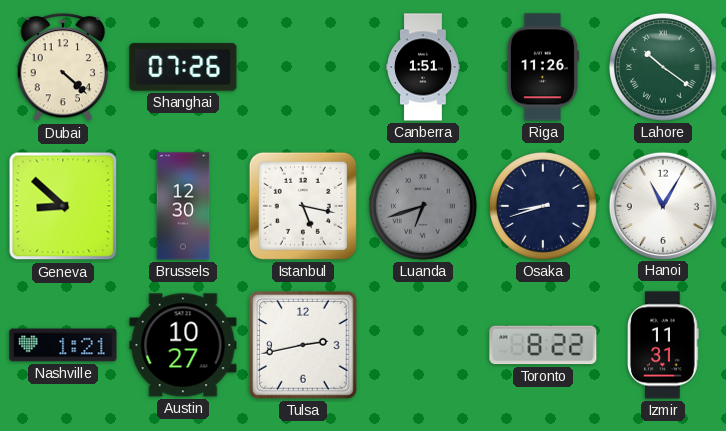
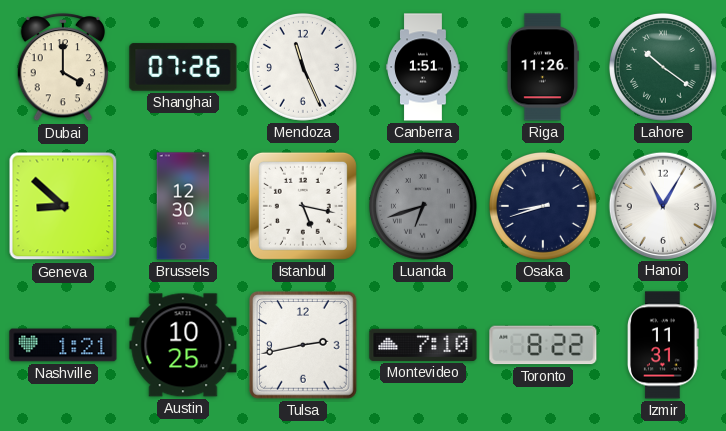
Dubai: 4:22 -> 4:00
Mendoza: none -> 11:26
Austin: 10:27 -> 10:25
Montevideo: none -> 7:10
